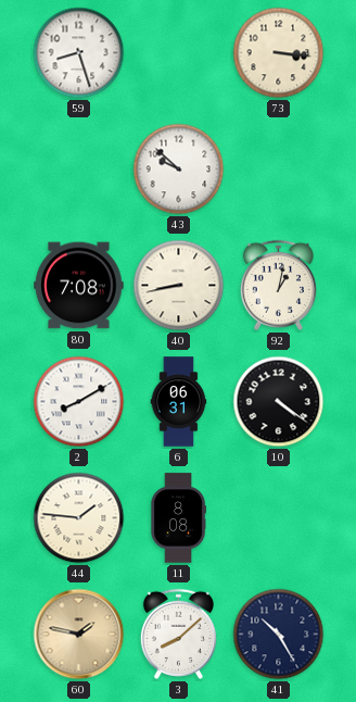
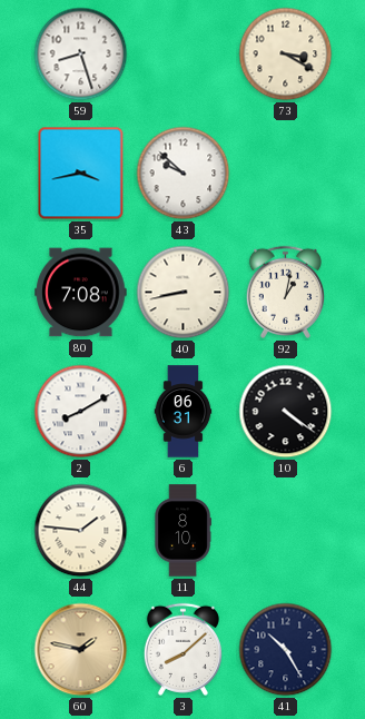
73: 3:16 -> 3:20
35: none -> 3:43
11: 8:08 -> 8:10
